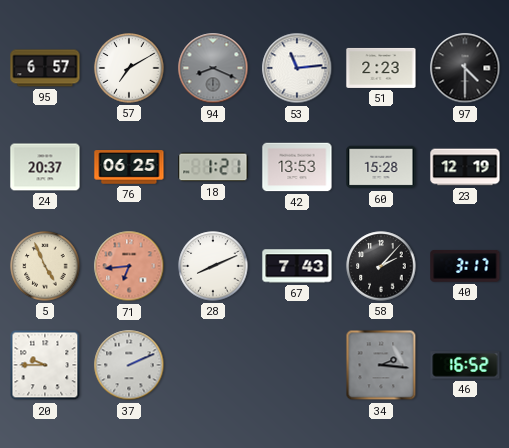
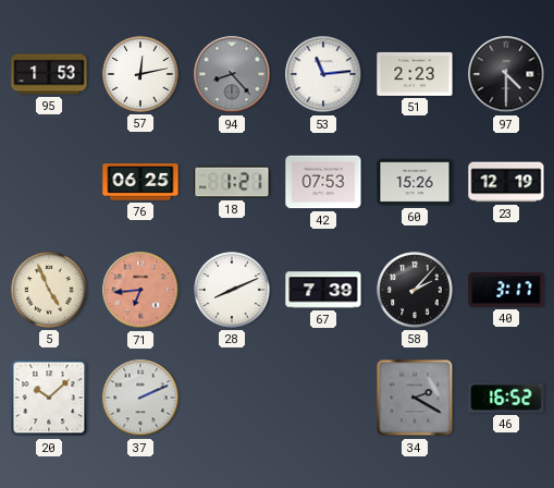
95: 6:57 -> 1:53
57: 7:10 -> 12:13
94: 8:19 -> 8:23
24: 20:37 -> none
42: 13:53 -> 07:53
60: 15:28 -> 15:26
67: 7:43 -> 7:39
20: 9:45 -> 10:08
34: 2:16 -> 2:20
